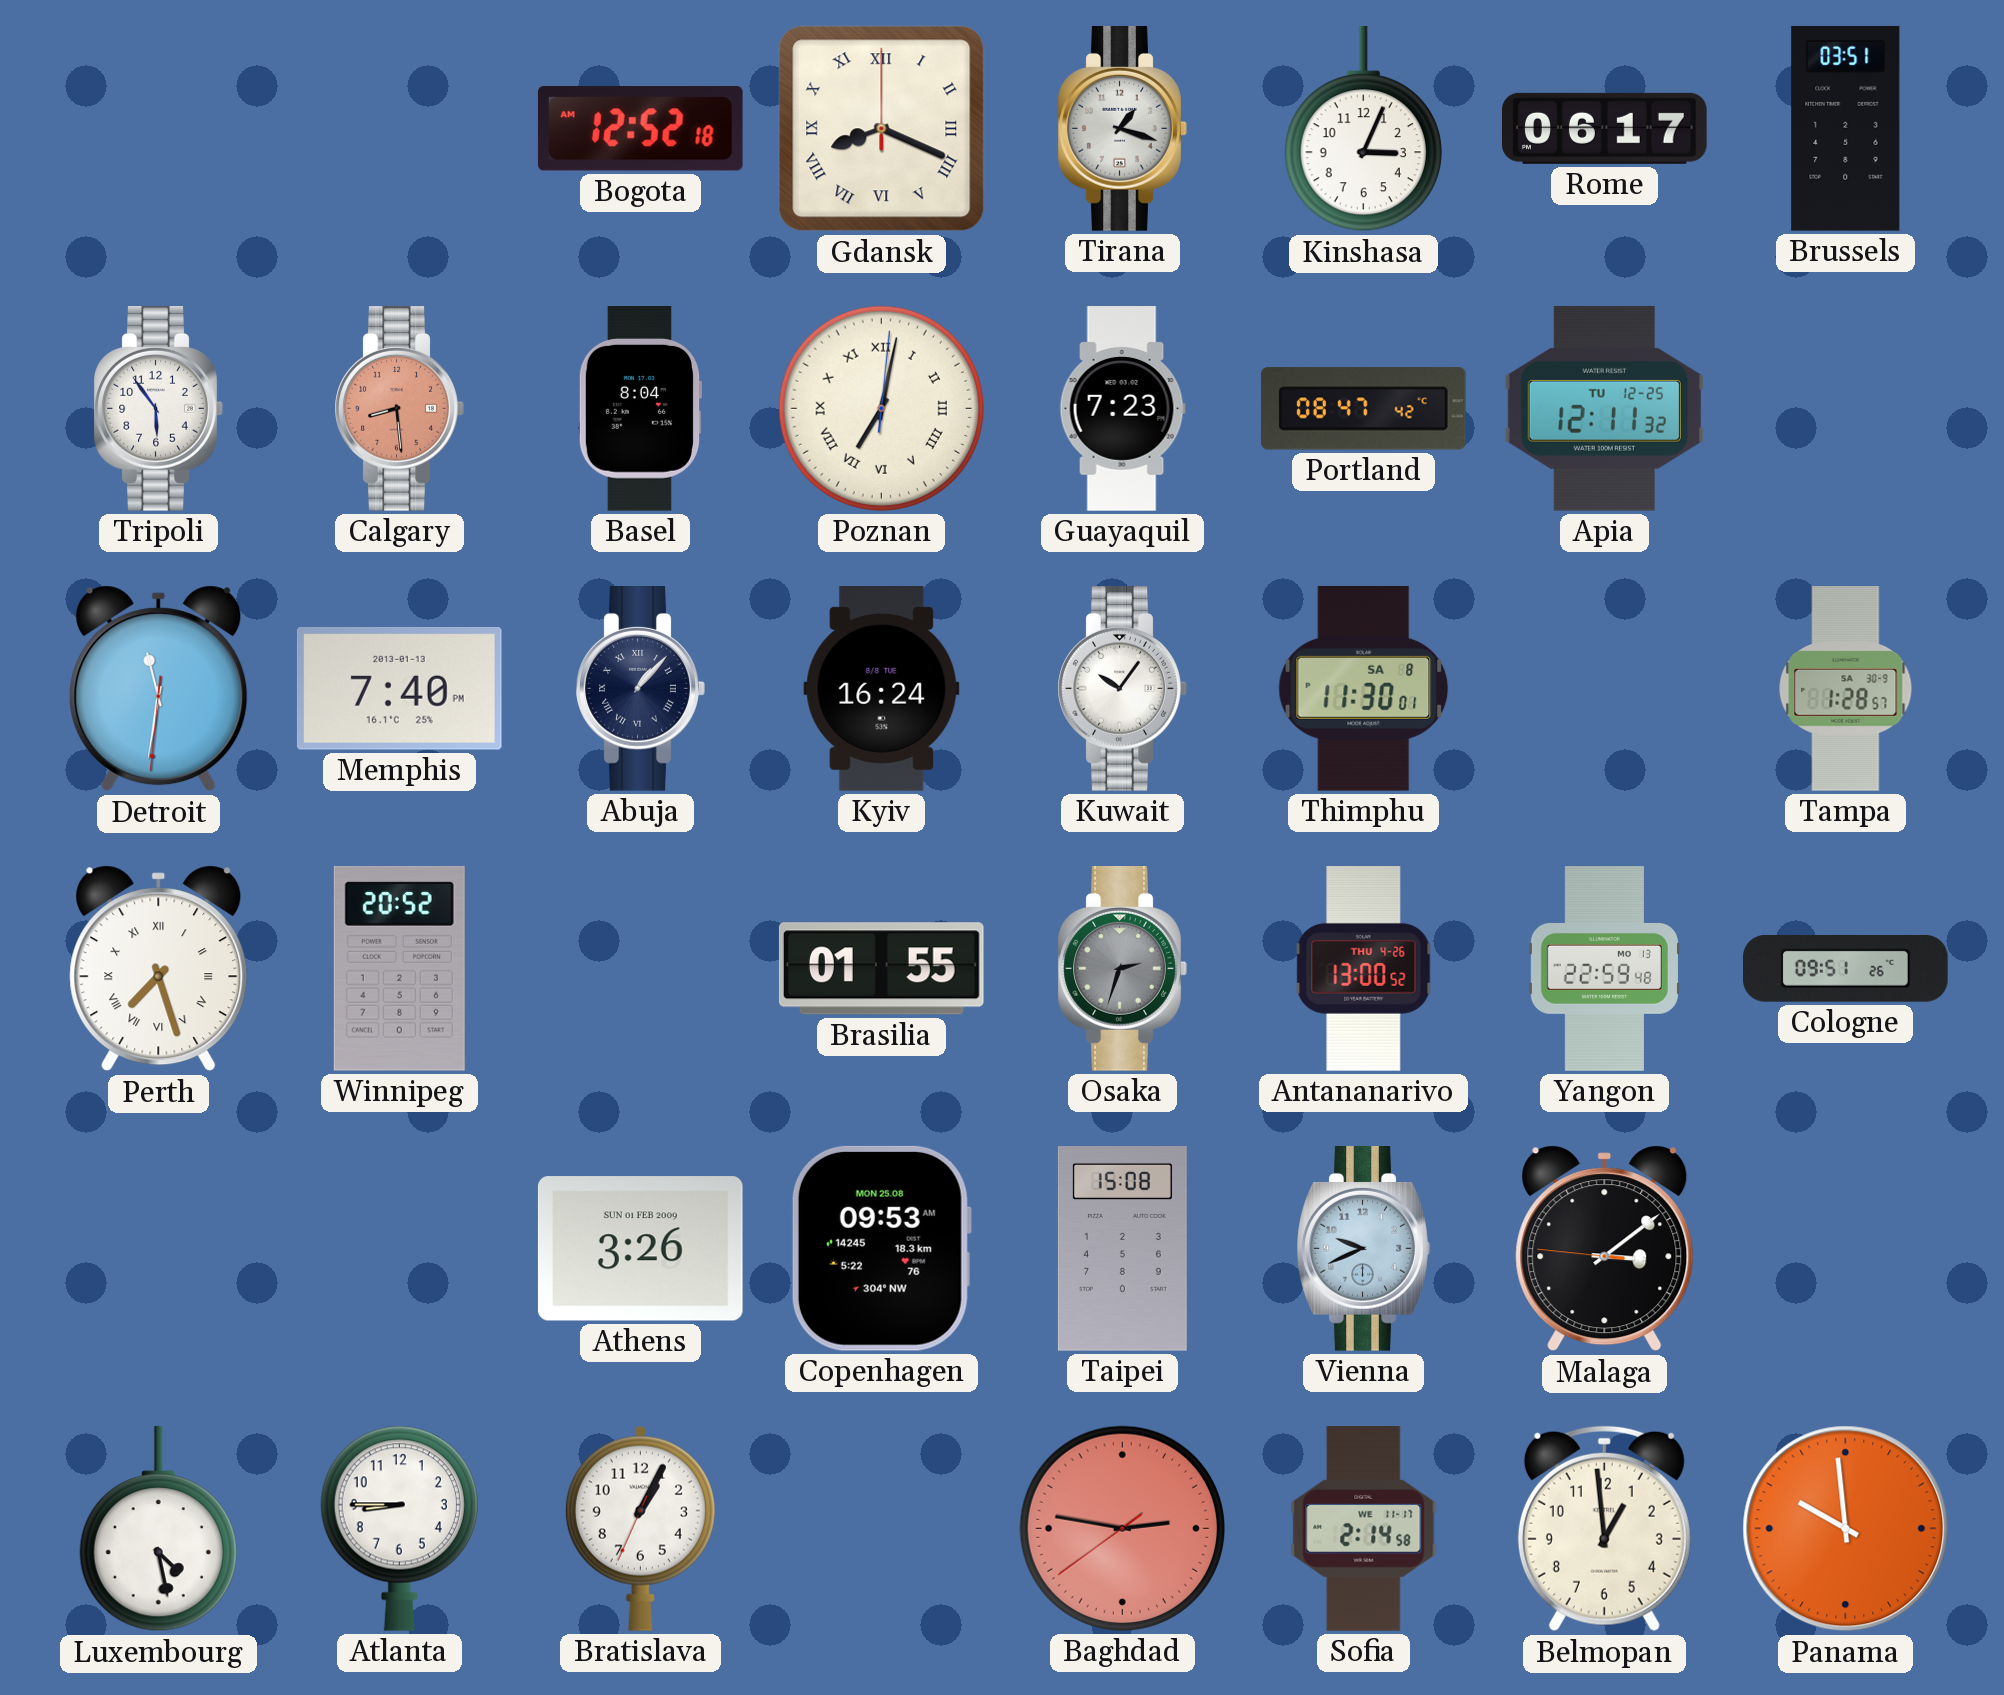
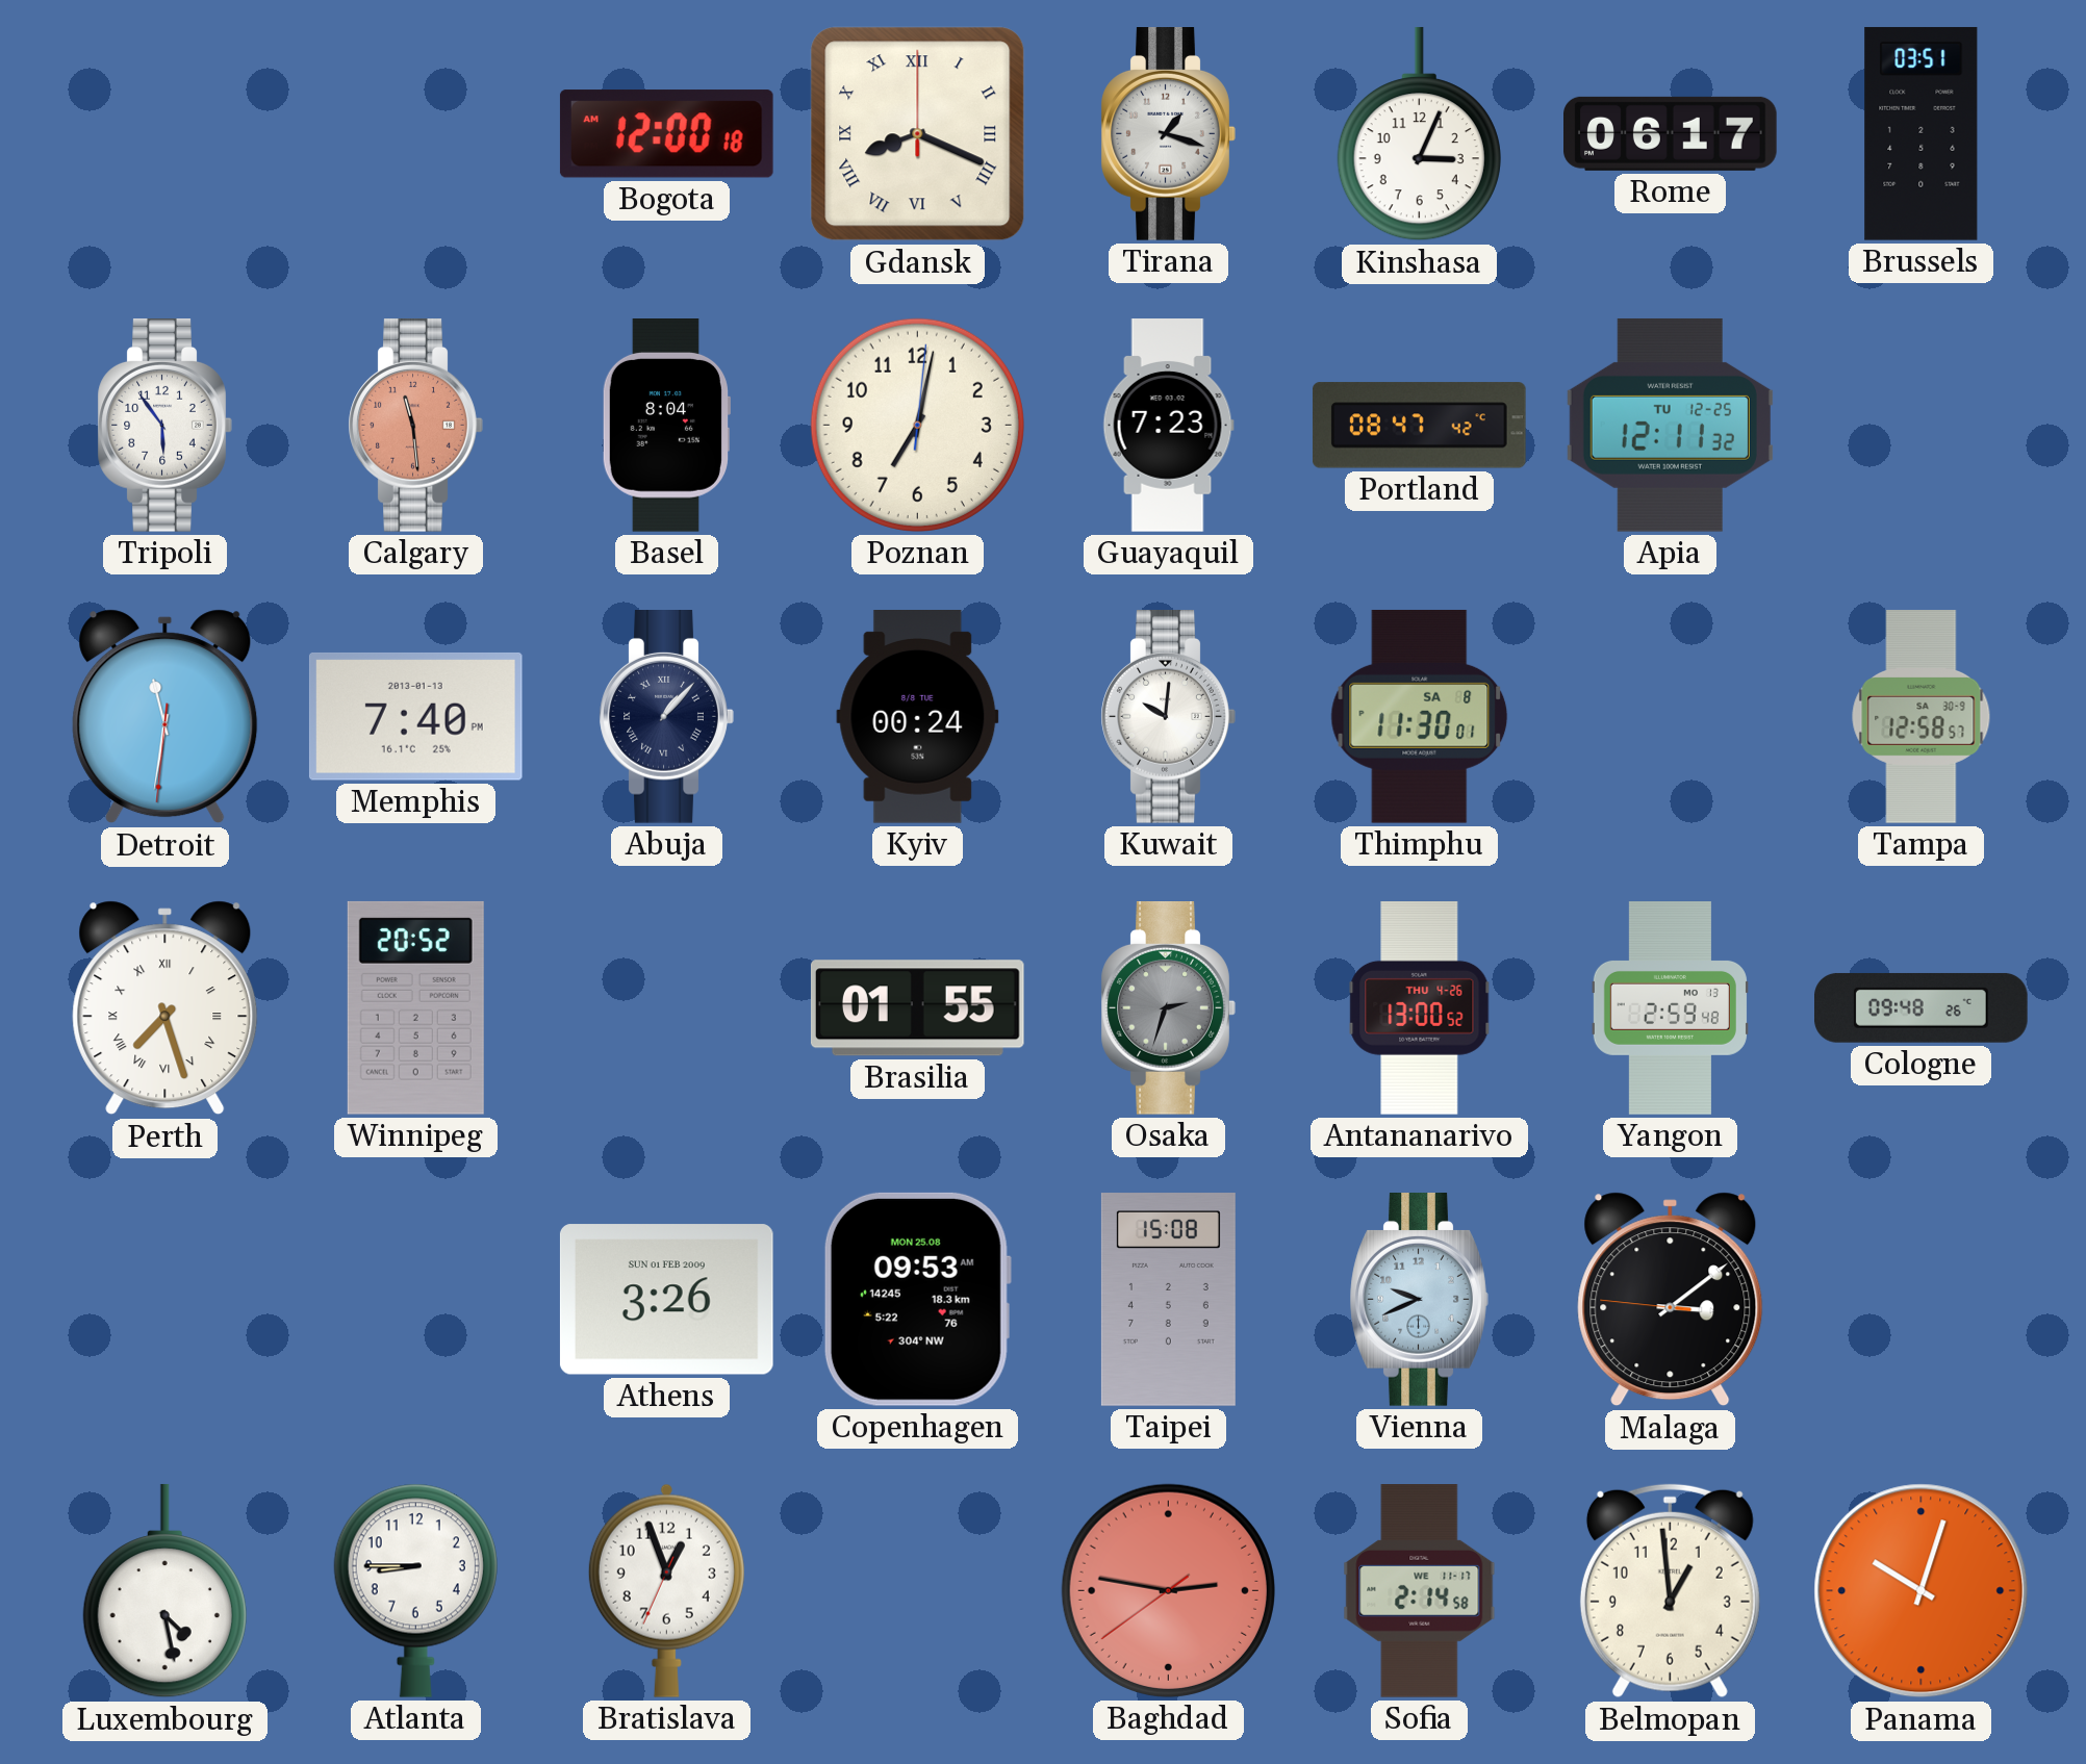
Bogota: 12:52 -> 12:00
Calgary: 8:29 -> 11:29
Poznan numerals: Roman -> Arabic
Kyiv: 16:24 -> 00:24
Kuwait: 10:06 -> 10:01
Tampa: 1:28 -> 12:58
Yangon: 22:59 -> 2:59
Cologne: 09:51 -> 09:48
Bratislava: 1:04 -> 12:56
Panama: 9:59 -> 10:03
